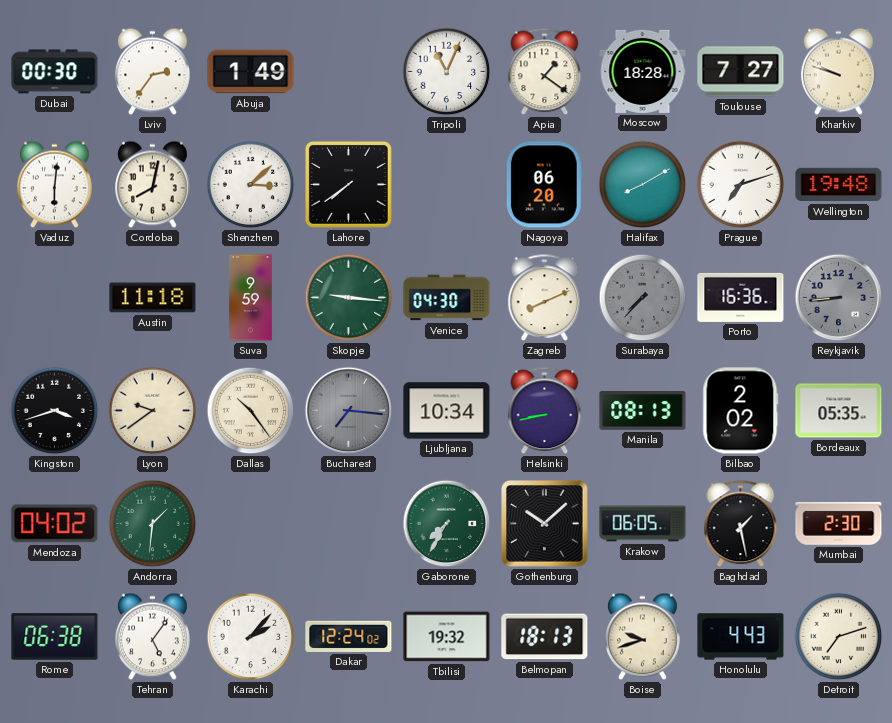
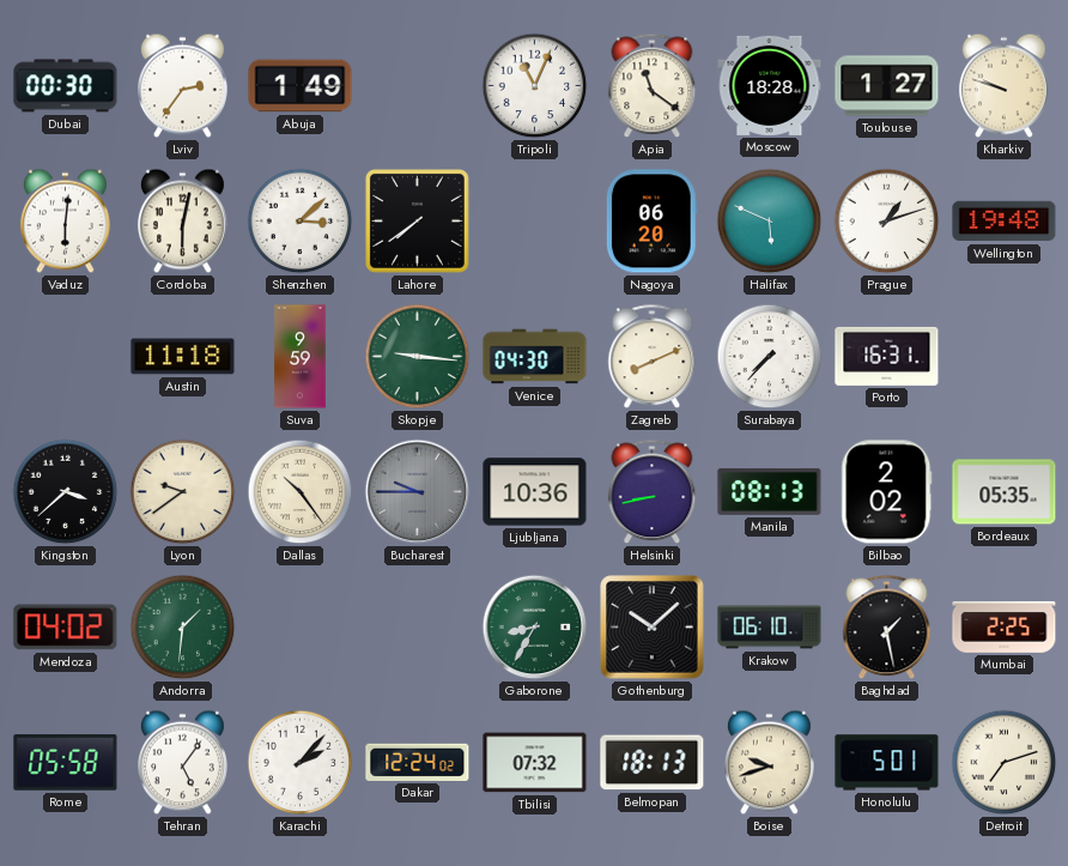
Apia: 1:21 -> 11:21
Toulouse: 7:27 -> 1:27
Cordoba: 8:02 -> 6:02
Halifax: 8:10 -> 5:49
Prague: 7:12 -> 1:12
Surabaya dial: grey -> white
Porto: 16:36 -> 16:31
Reykjavik: 8:44 -> none
Kingston: 3:42 -> 3:38
Bucharest: 7:16 -> 9:45
Ljubljana: 10:34 -> 10:36
Gaborone: 7:35 -> 8:35
Krakow: 06:05 -> 06:10
Mumbai: 2:30 -> 2:25
Rome: 06:38 -> 05:58
Tbilisi: 19:32 -> 07:32
Honolulu: 4:43 -> 5:01
